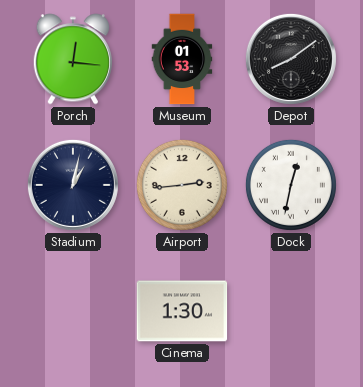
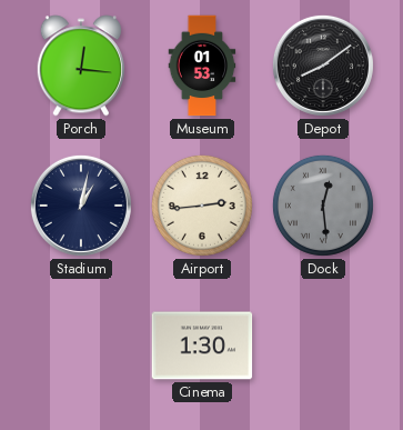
Dock: 12:32 -> 12:29
Dock dial: white -> grey
